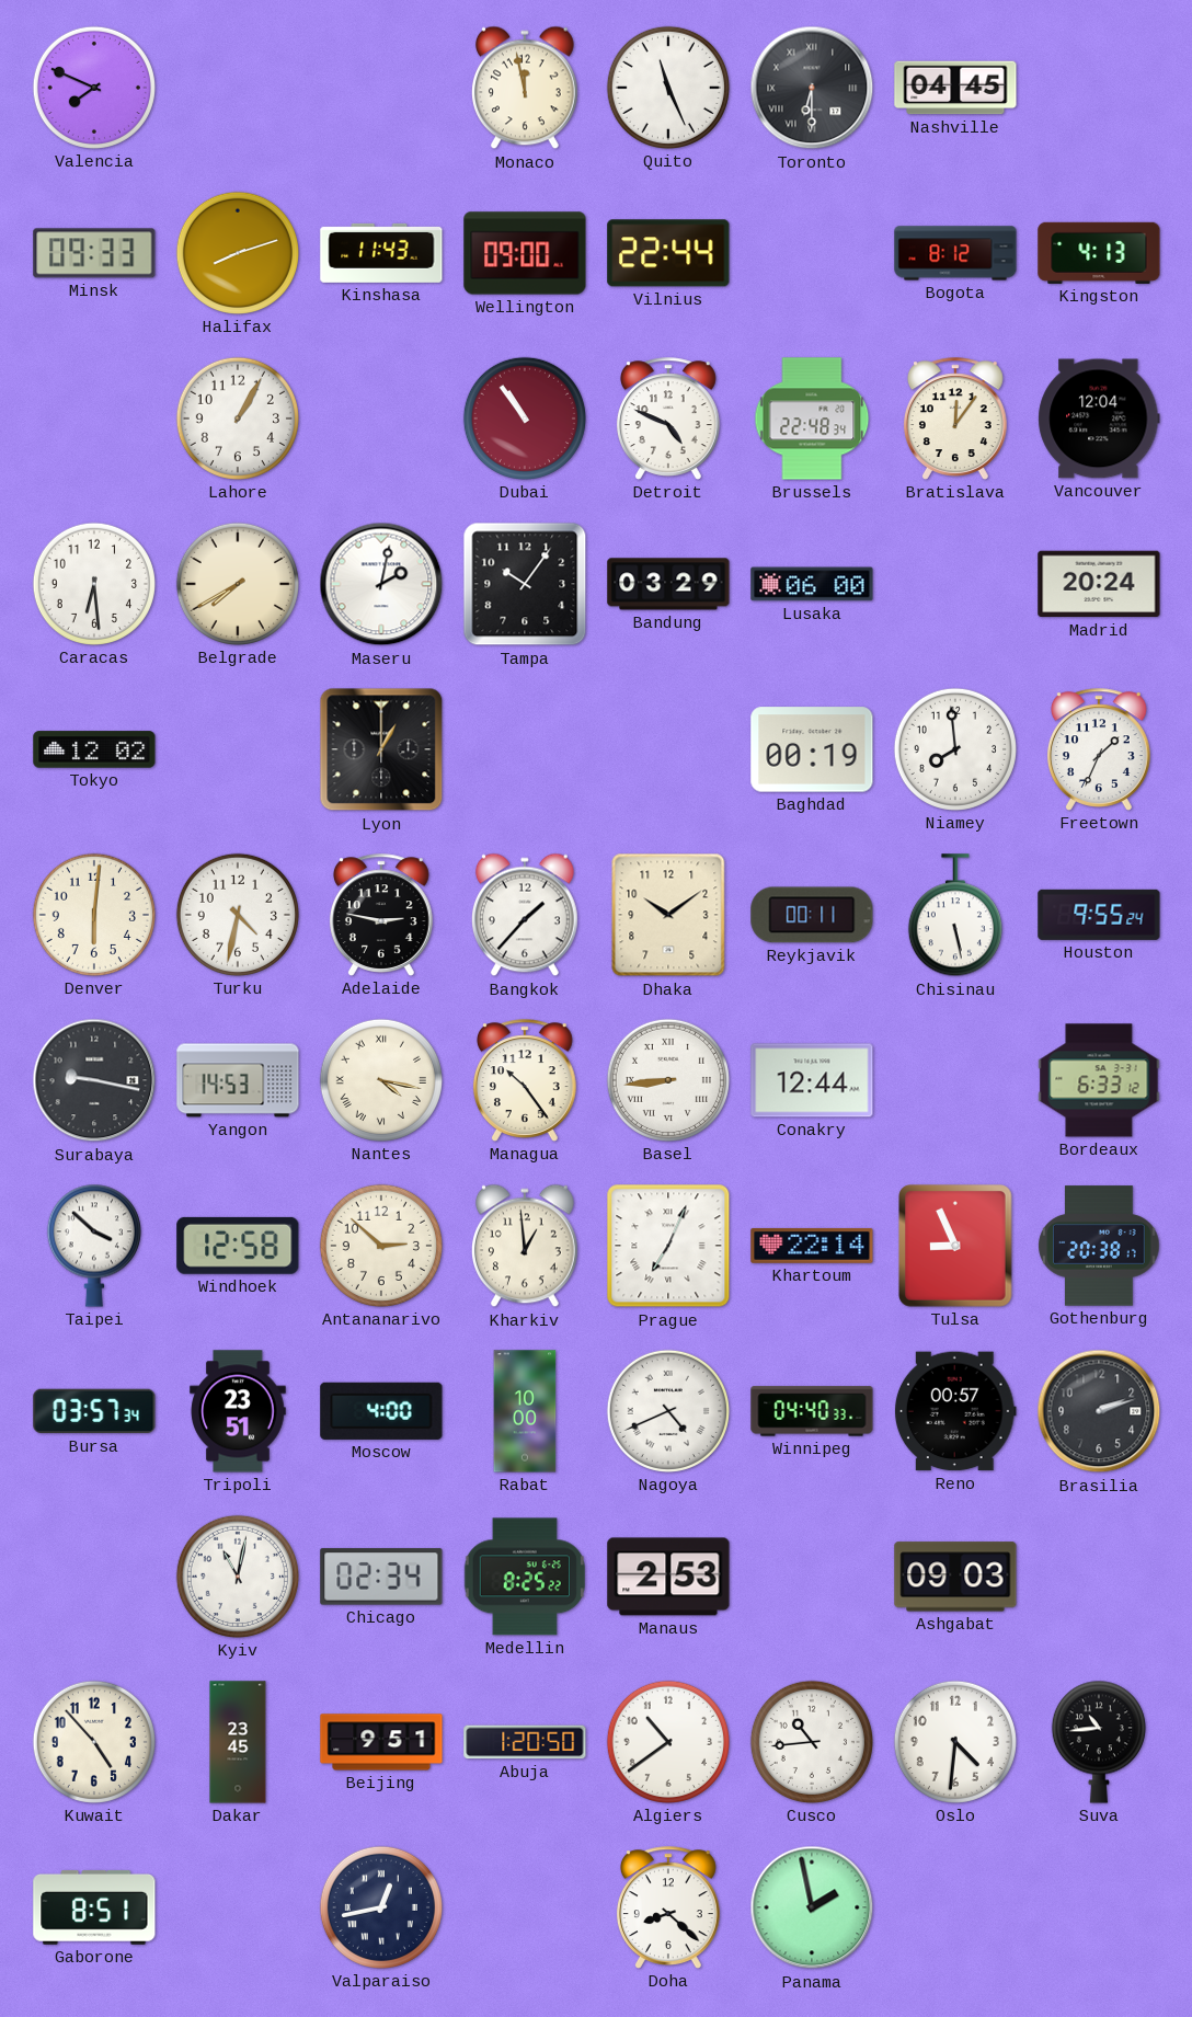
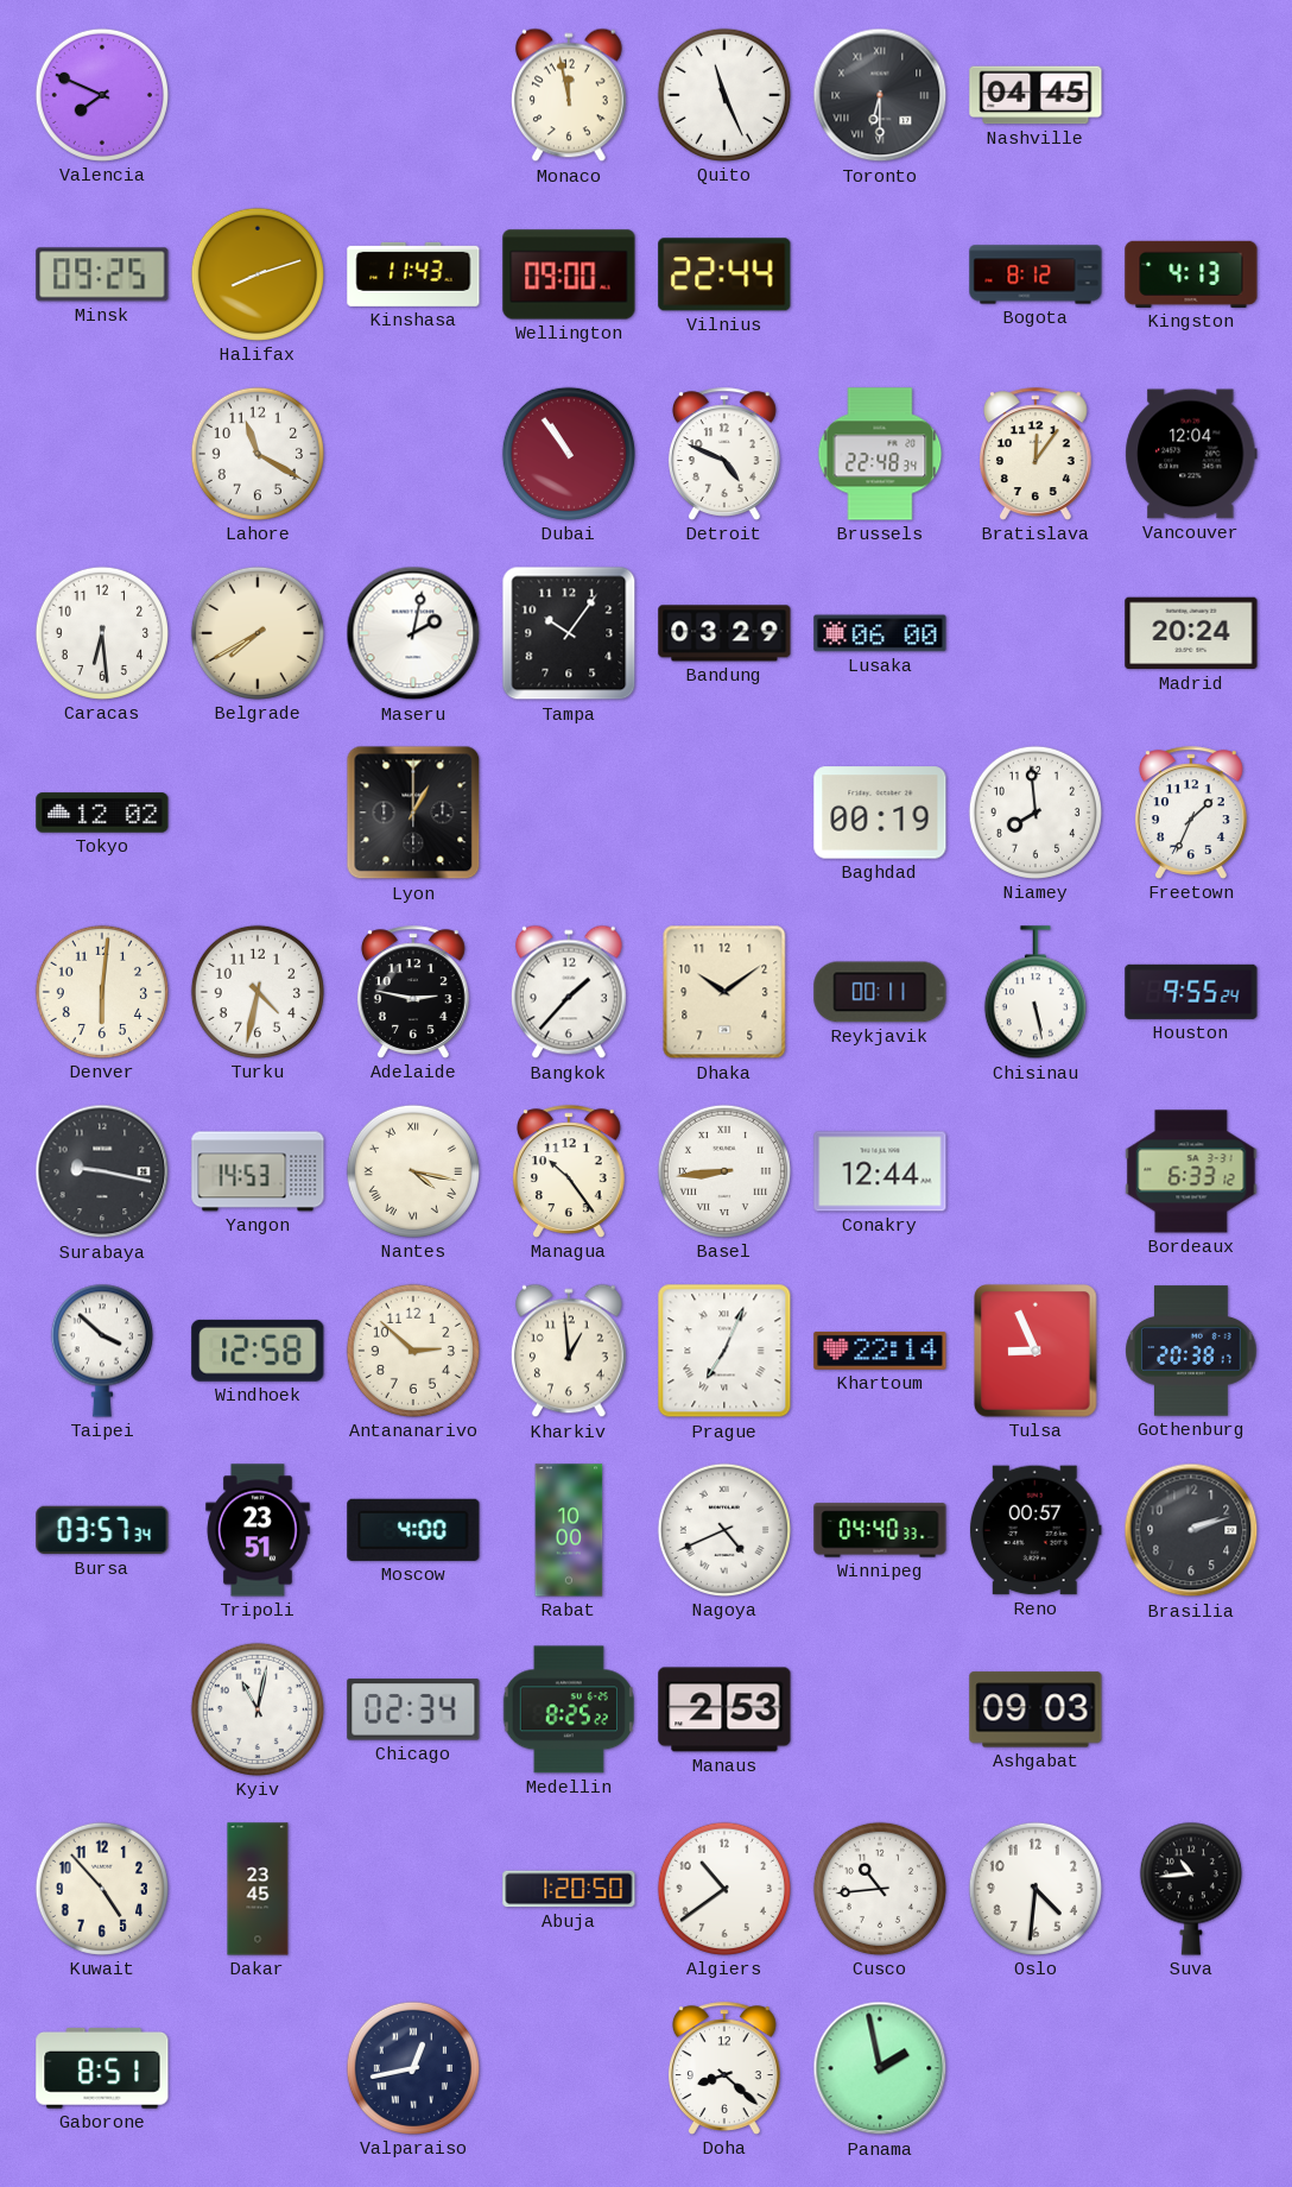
Minsk: 09:33 -> 09:25
Lahore: 1:05 -> 11:20
Beijing: 9:51 -> none
